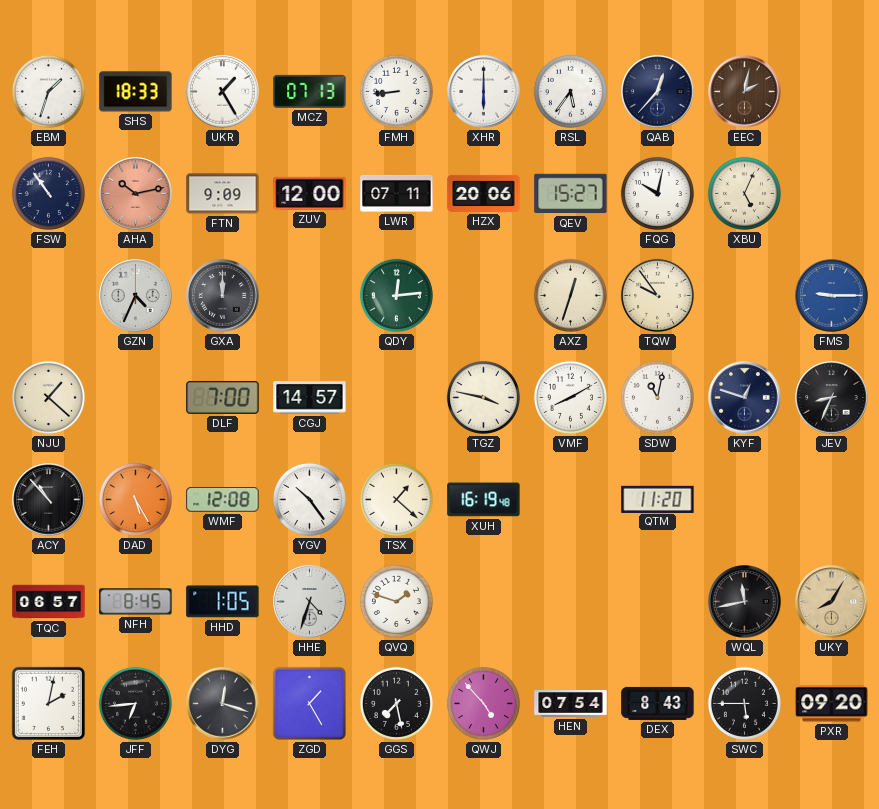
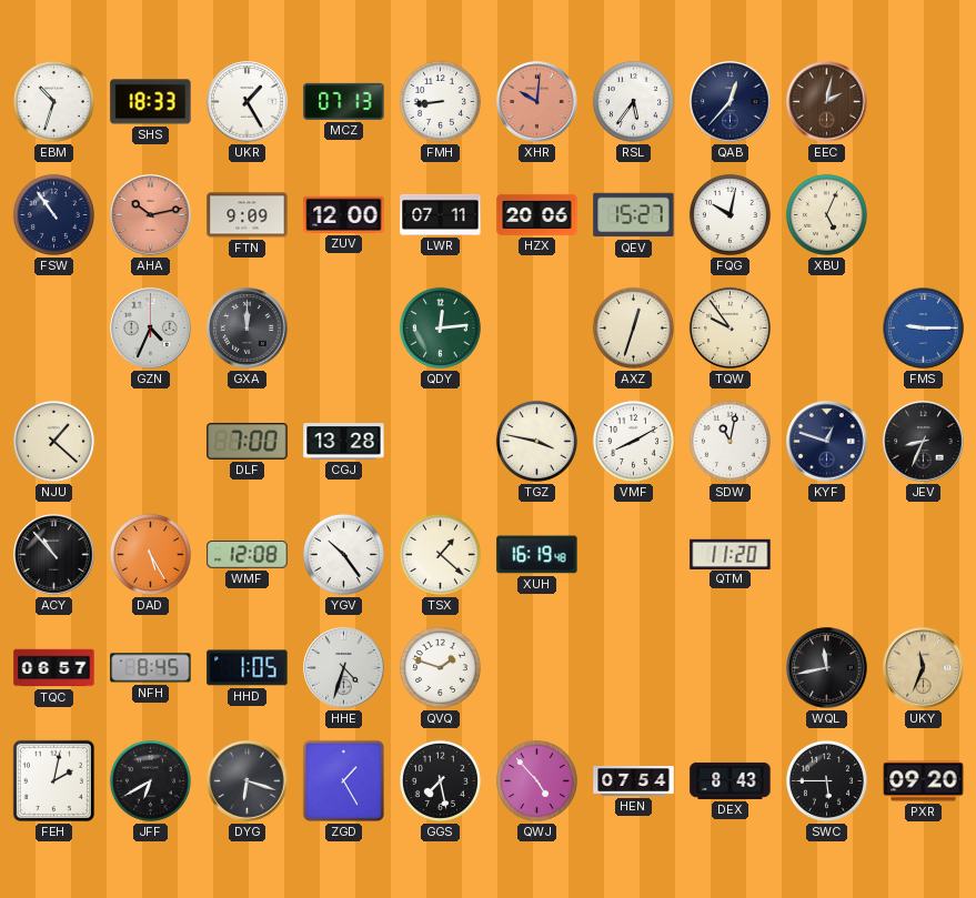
EBM: 1:33 -> 10:33
XHR: 6:00 -> 10:01
XHR dial: white -> salmon
CGJ: 14:57 -> 13:28
UKY: 8:05 -> 11:34
JFF: 6:44 -> 6:40
DYG: 12:18 -> 6:18
